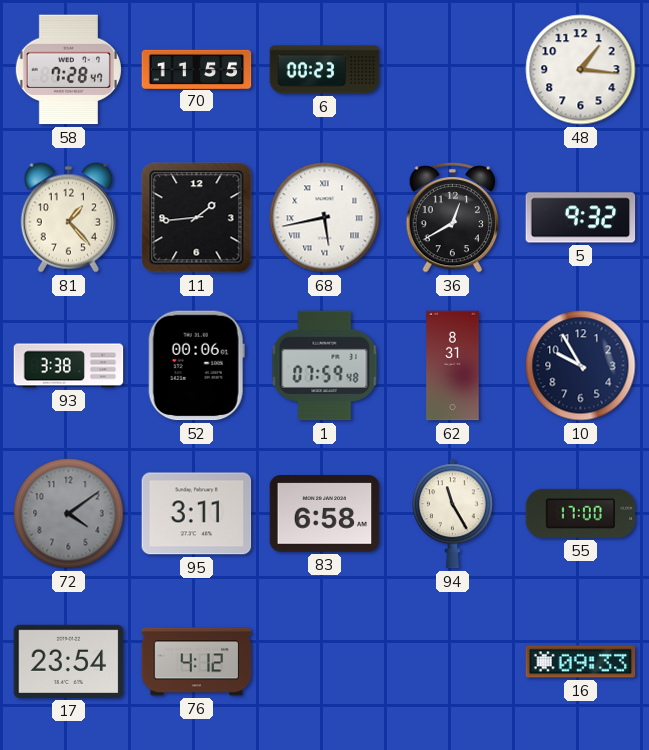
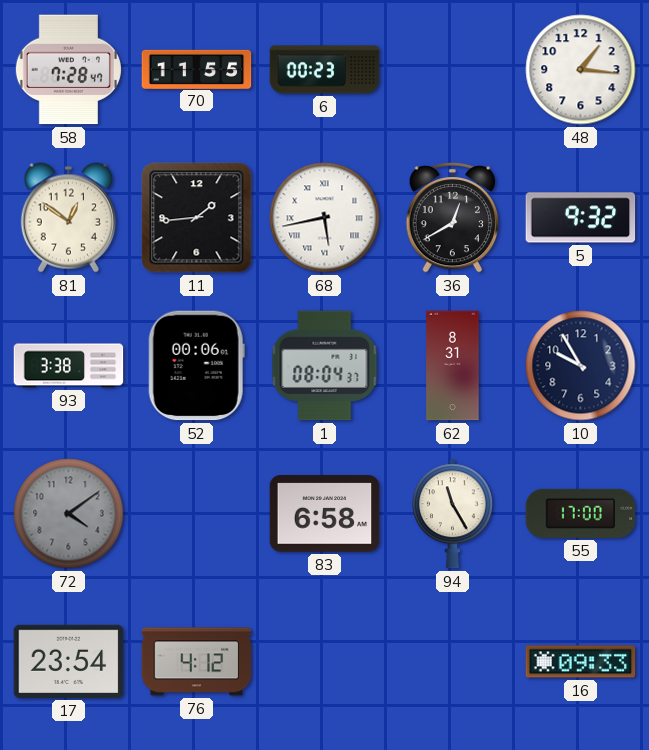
81: 1:23 -> 12:51
1: 07:59 -> 08:04
95: 3:11 -> none
